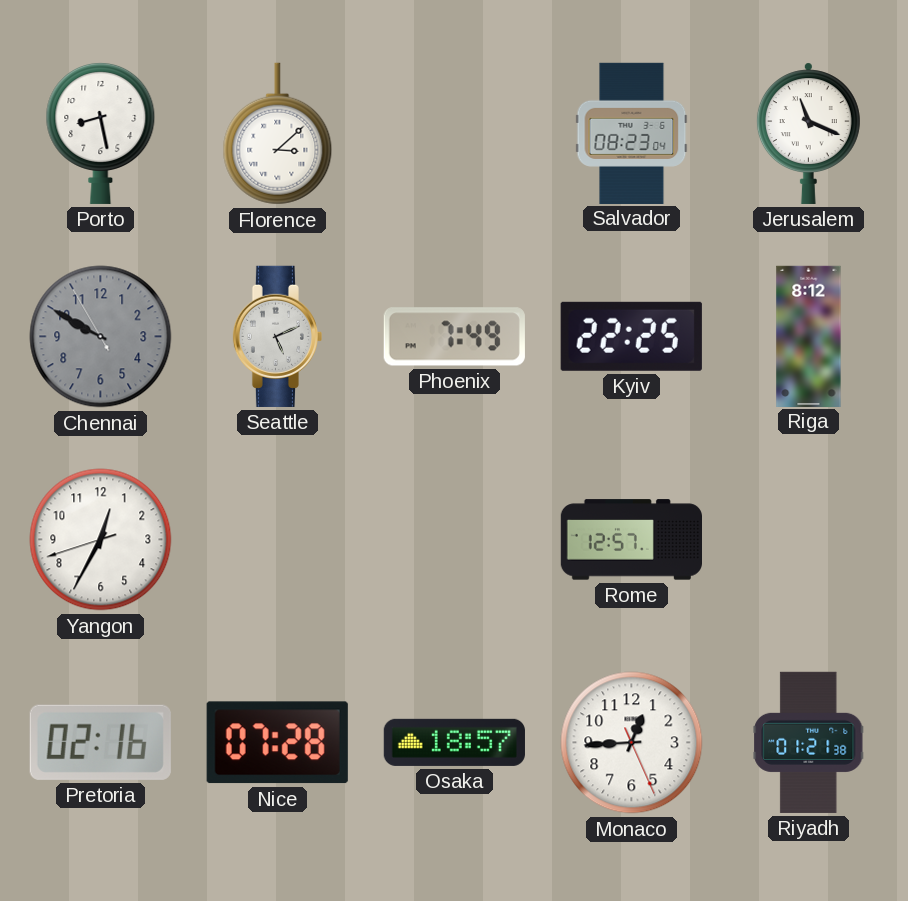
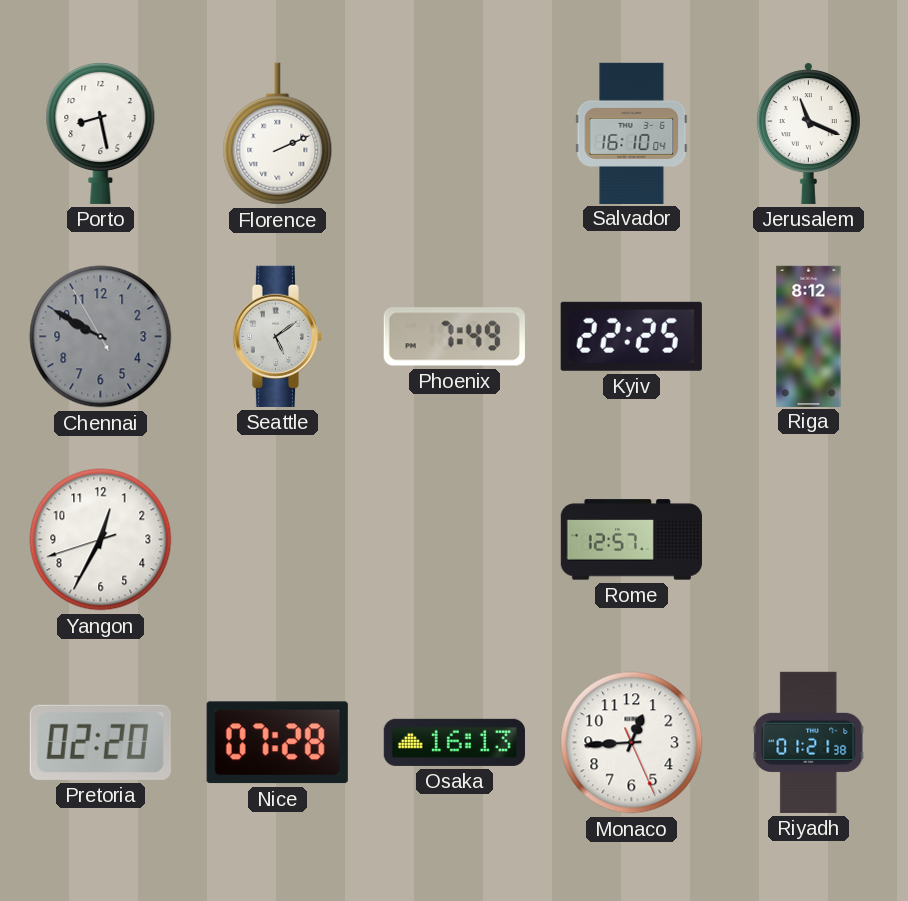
Florence: 3:08 -> 2:11
Salvador: 08:23 -> 16:10
Seattle: 5:11 -> 5:09
Pretoria: 02:16 -> 02:20
Osaka: 18:57 -> 16:13
